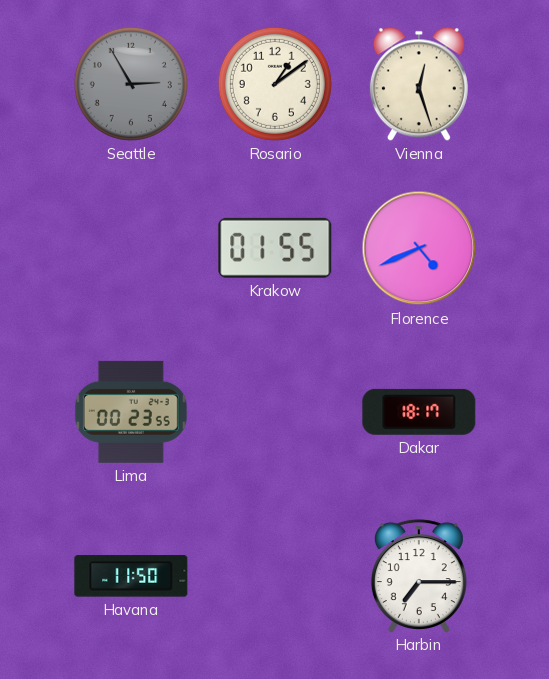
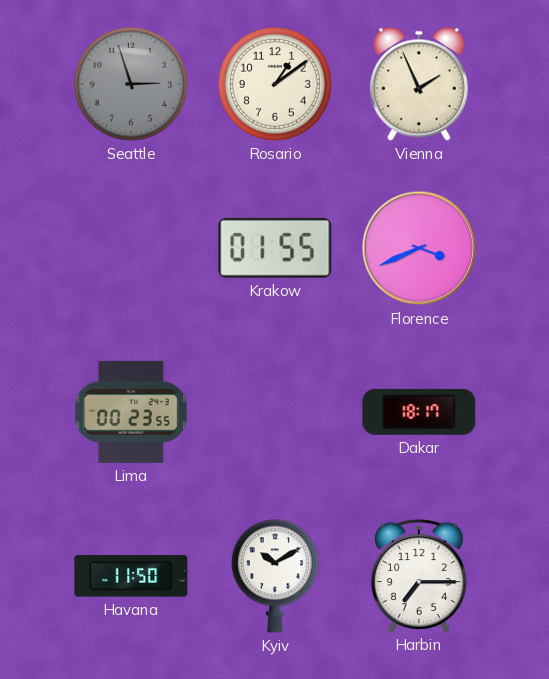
Seattle: 2:55 -> 2:57
Vienna: 12:27 -> 1:56
Florence: 4:41 -> 3:41
Kyiv: none -> 10:10
